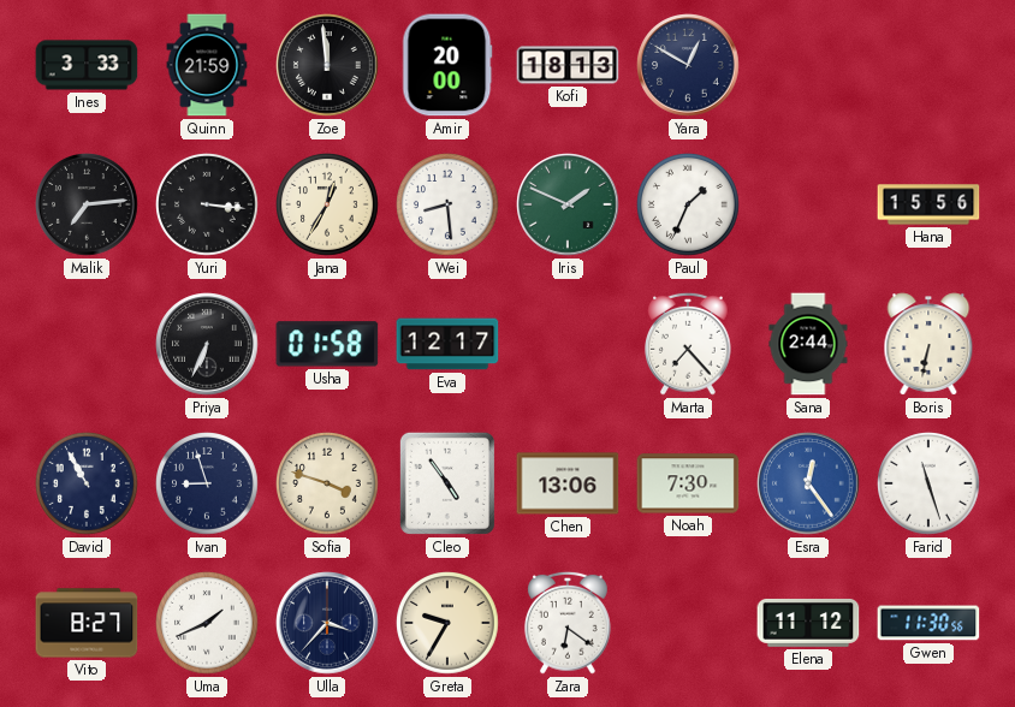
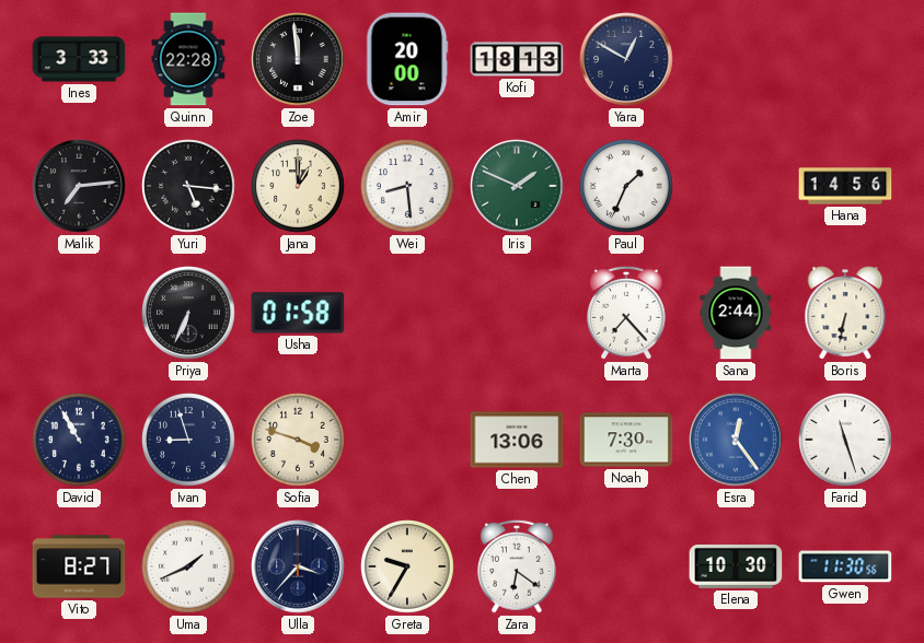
Quinn: 21:59 -> 22:28
Yuri: 3:16 -> 5:16
Jana: 12:35 -> 1:00
Hana: 15:56 -> 14:56
Eva: 12:17 -> none
Cleo: 4:54 -> none
Elena: 11:12 -> 10:30
